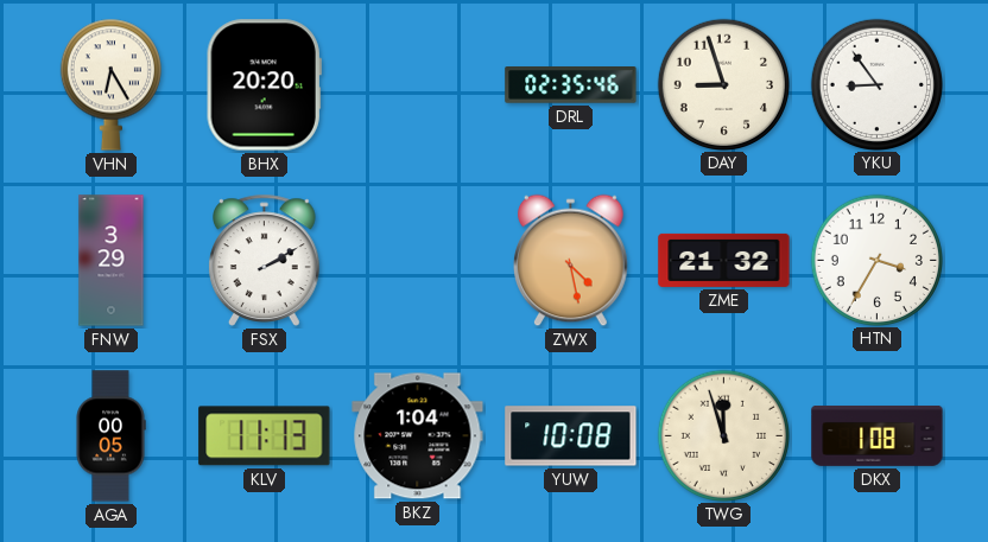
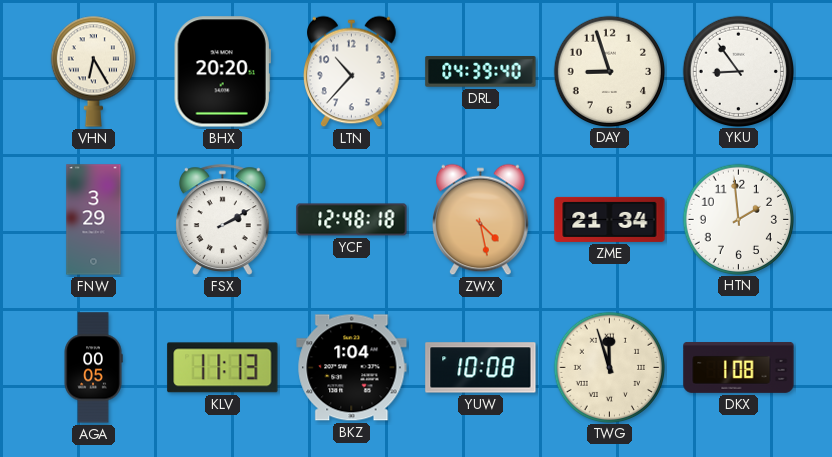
LTN: none -> 10:37
DRL: 02:35 -> 04:39
YCF: none -> 12:48
ZME: 21:32 -> 21:34
HTN: 3:35 -> 1:59
